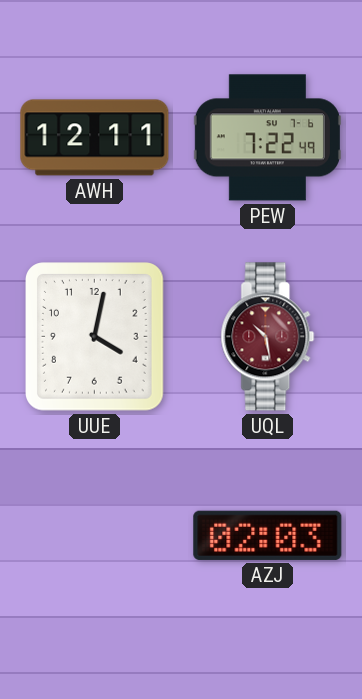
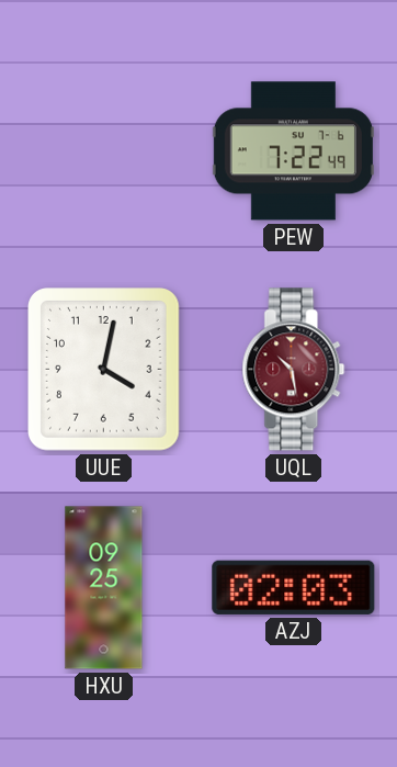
AWH: 12:11 -> none
HXU: none -> 09:25
